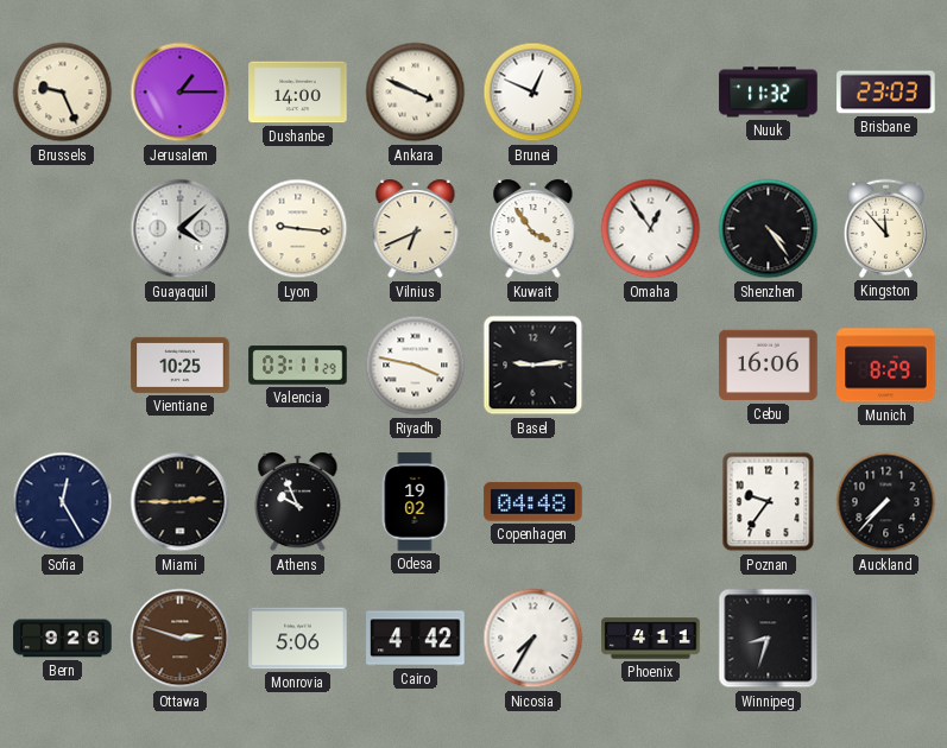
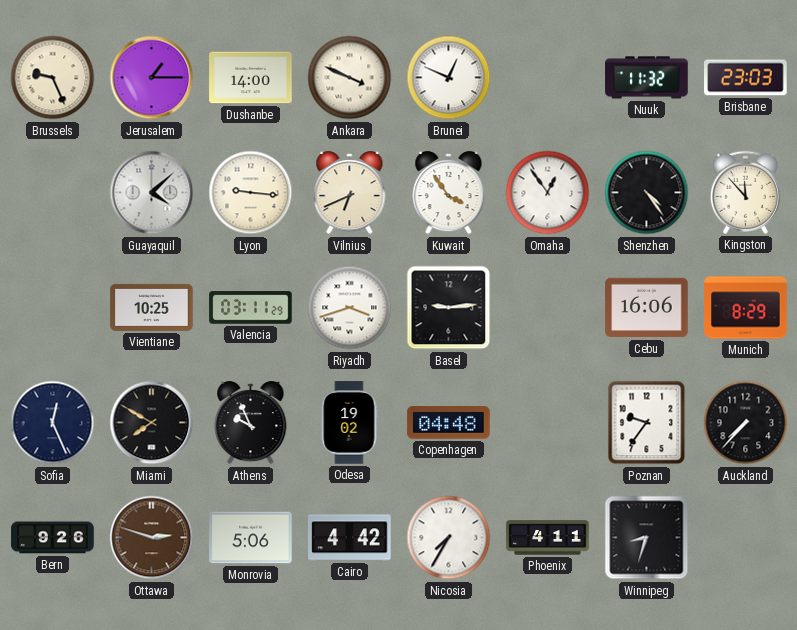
Riyadh: 3:47 -> 3:42
Sofia: 12:25 -> 12:26
Miami: 2:45 -> 7:50
